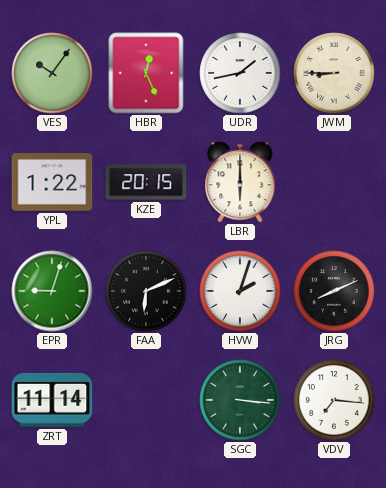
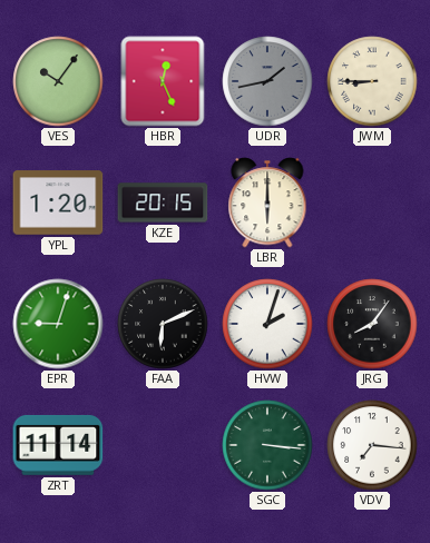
UDR dial: white -> grey
YPL: 1:22 -> 1:20
JRG: 8:11 -> 8:06
